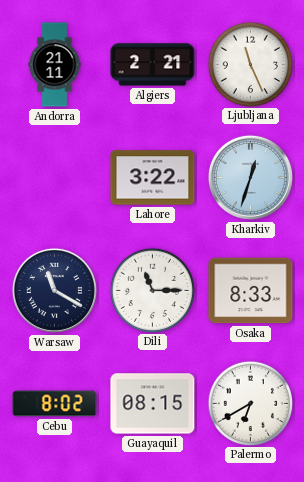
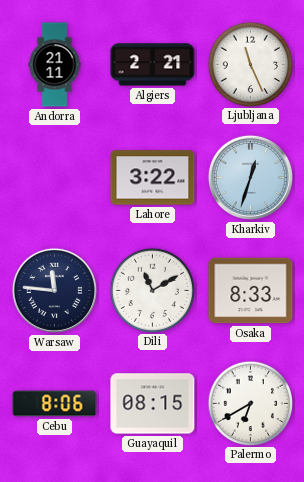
Warsaw: 11:20 -> 11:46
Dili: 11:15 -> 11:10
Cebu: 8:02 -> 8:06
